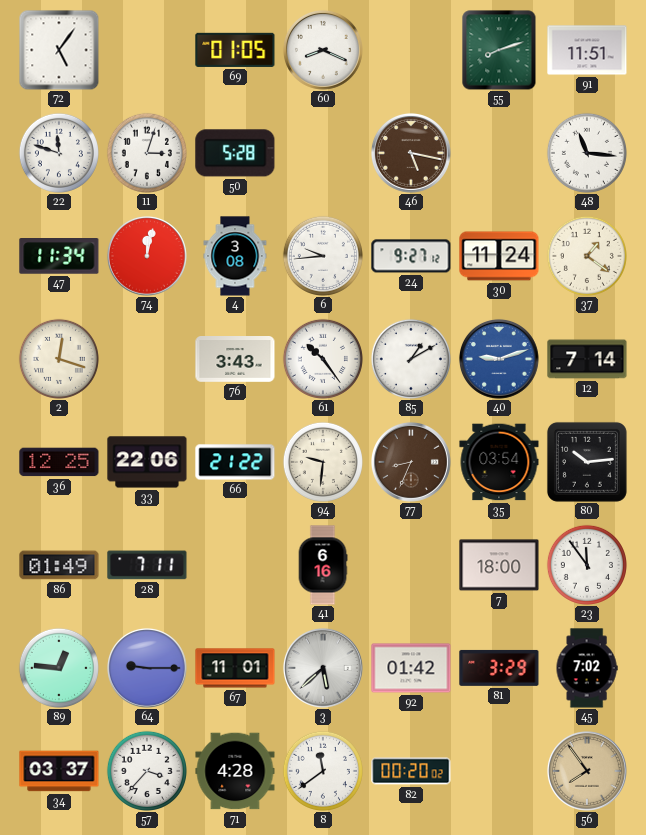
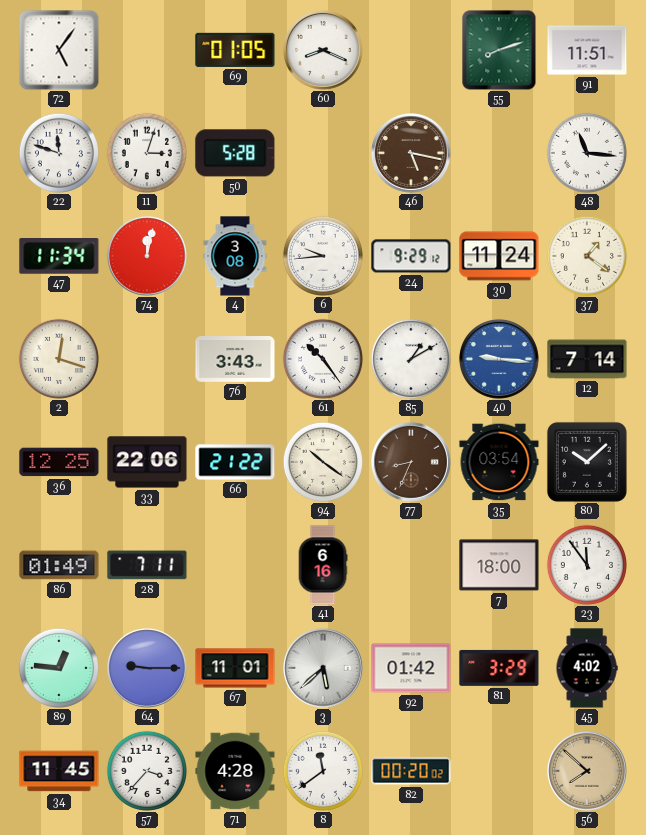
24: 9:27 -> 9:29
40: 9:12 -> 9:16
94: 9:31 -> 10:21
80: 10:14 -> 10:08
45: 7:02 -> 4:02
34: 03:37 -> 11:45
56: 7:54 -> 7:52
